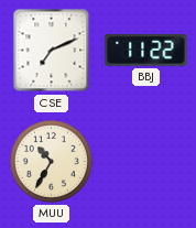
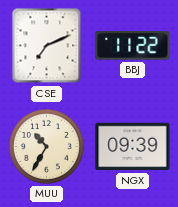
NGX: none -> 09:39
